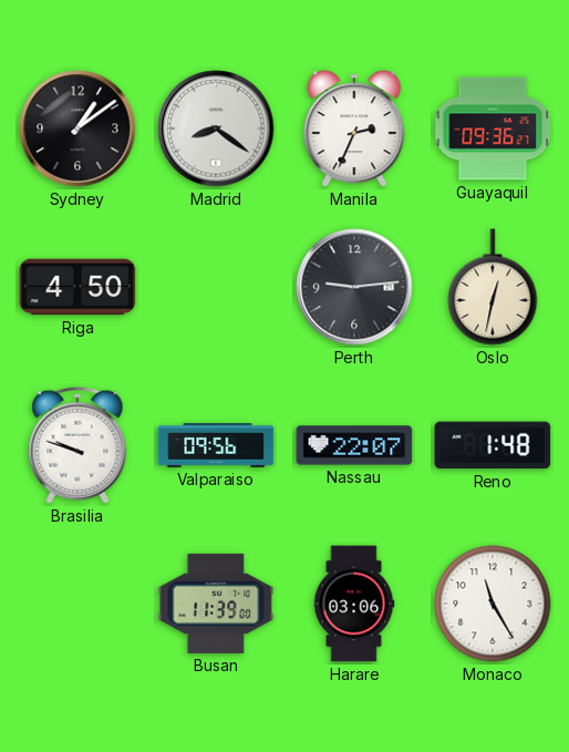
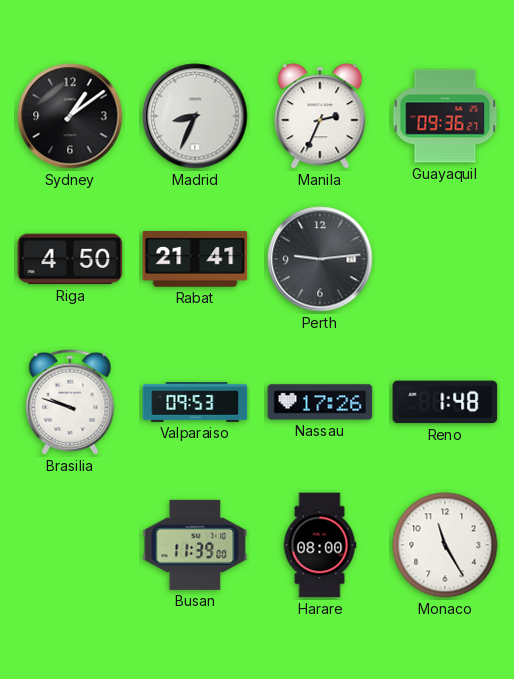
Madrid: 8:21 -> 8:34
Rabat: none -> 21:41
Oslo: 12:32 -> none
Valparaiso: 09:56 -> 09:53
Nassau: 22:07 -> 17:26
Harare: 03:06 -> 08:00
